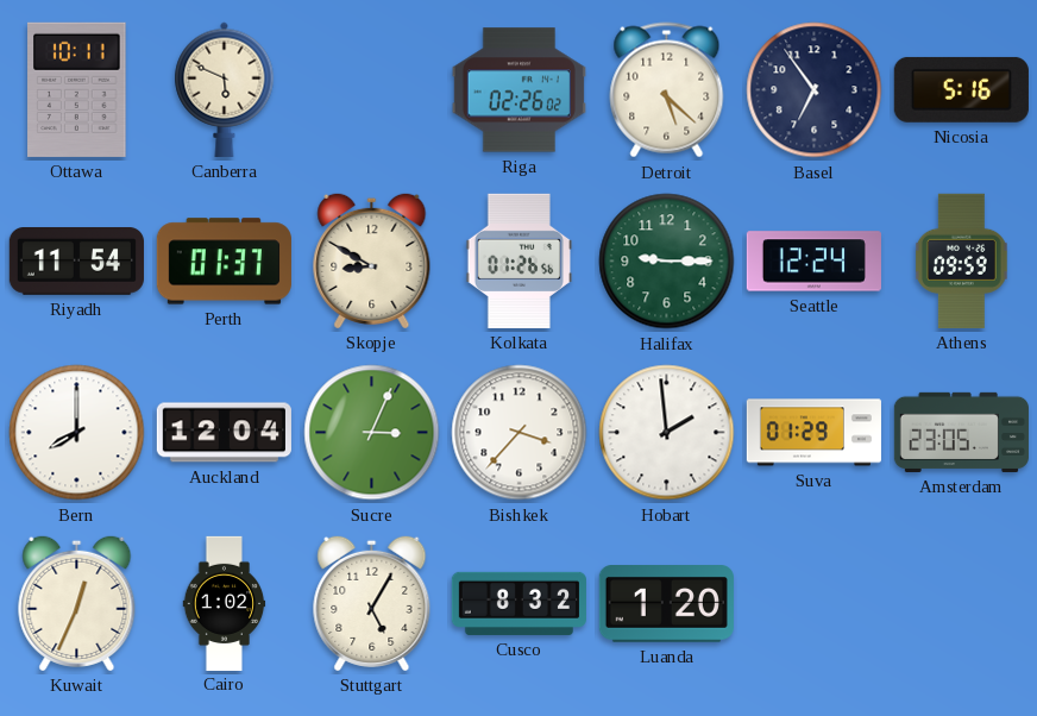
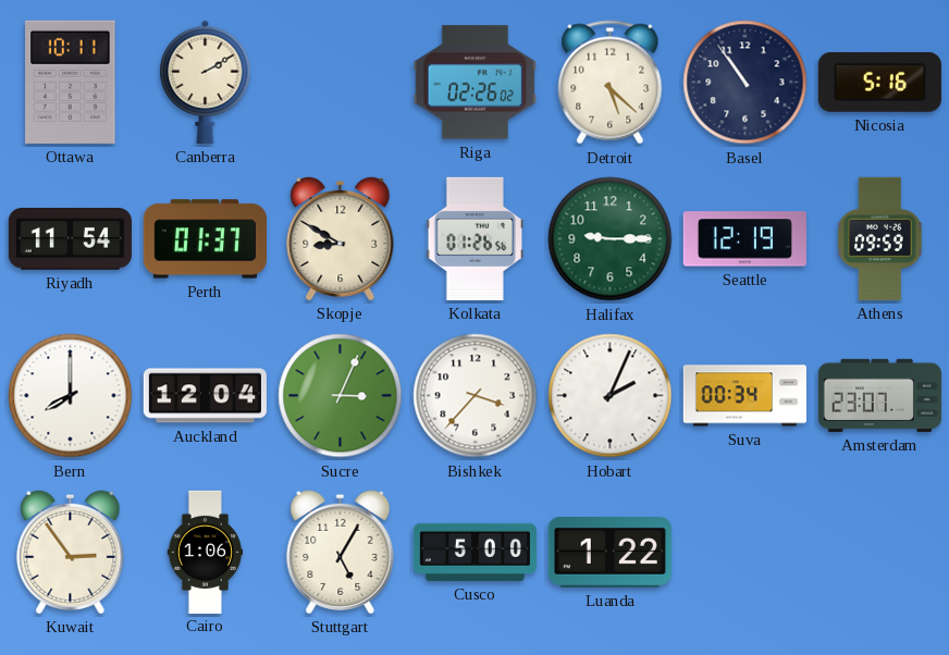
Canberra: 5:49 -> 2:10
Basel: 6:54 -> 10:54
Seattle: 12:24 -> 12:19
Hobart: 1:59 -> 2:04
Suva: 01:29 -> 00:34
Amsterdam: 23:05 -> 23:07
Kuwait: 12:34 -> 2:54
Cairo: 1:02 -> 1:06
Cusco: 8:32 -> 5:00
Luanda: 1:20 -> 1:22
